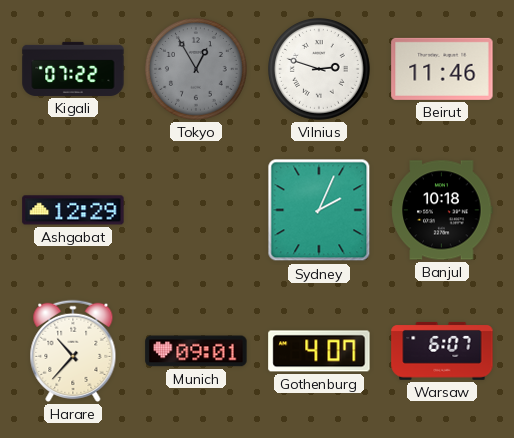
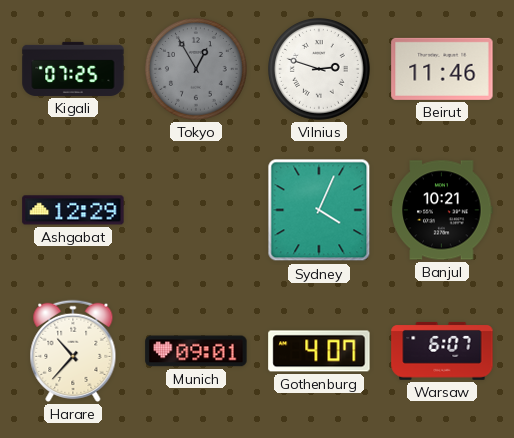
Kigali: 07:22 -> 07:25
Sydney: 2:04 -> 4:04
Banjul: 10:18 -> 10:21
